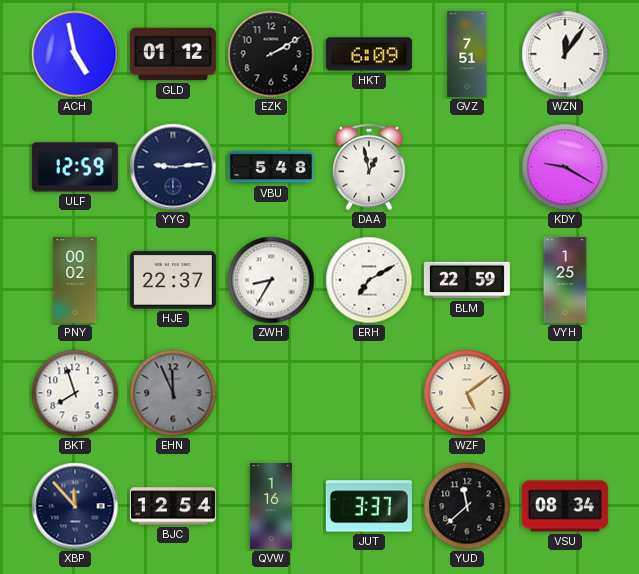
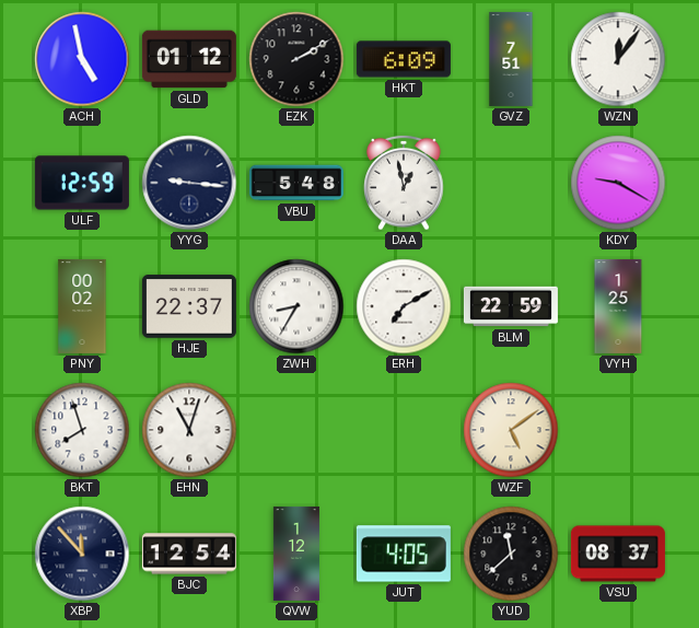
YYG: 9:14 -> 9:16
EHN: 11:56 -> 11:03
EHN dial: grey -> white
QVW: 1:16 -> 1:12
JUT: 3:37 -> 4:05
VSU: 08:34 -> 08:37
